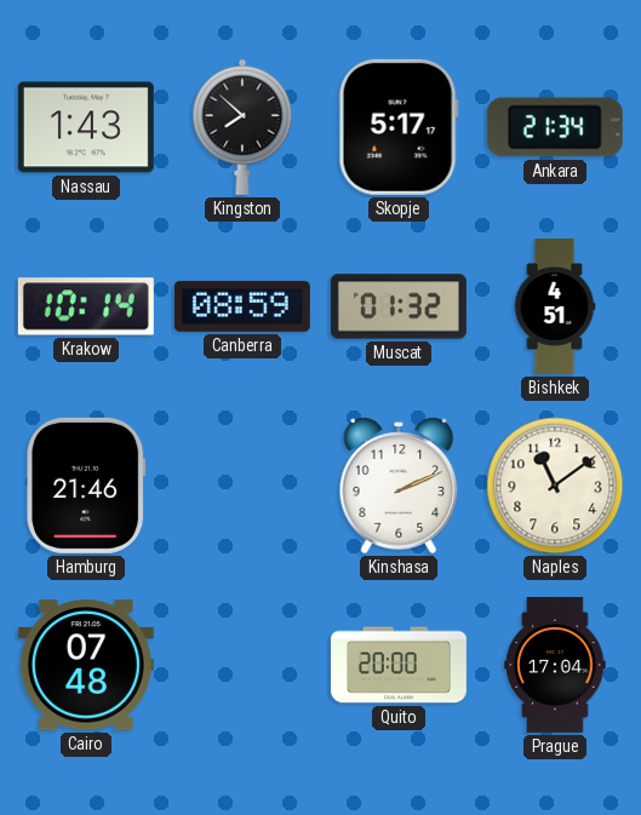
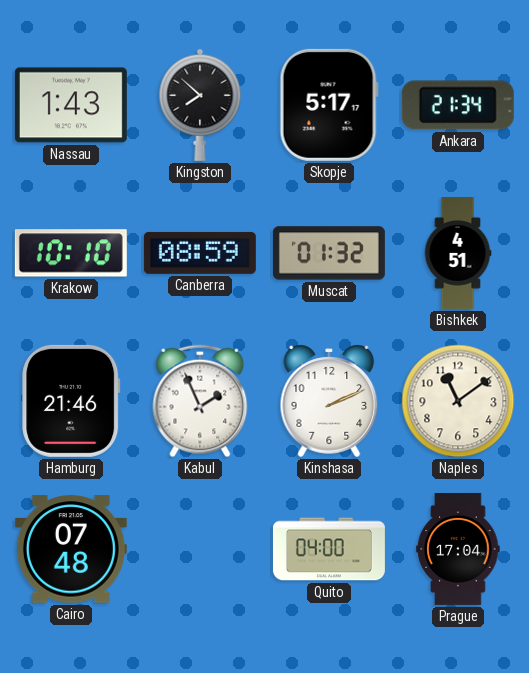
Krakow: 10:14 -> 10:10
Kabul: none -> 1:56
Quito: 20:00 -> 04:00
